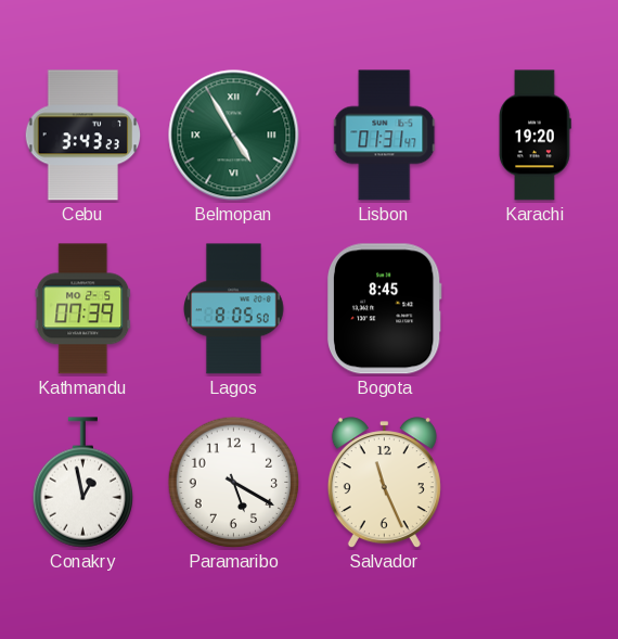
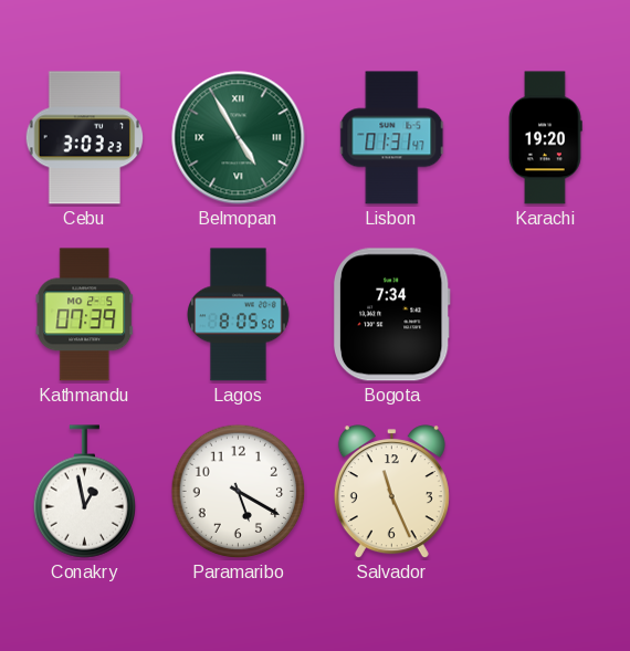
Cebu: 3:43 -> 3:03
Bogota: 8:45 -> 7:34
